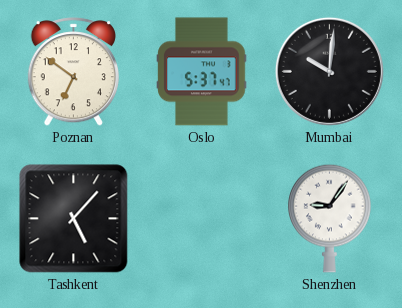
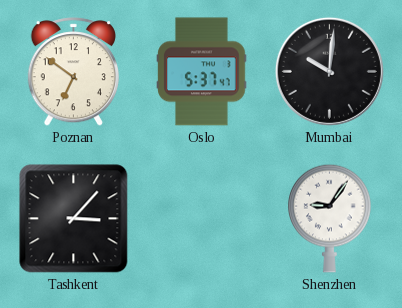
Tashkent: 5:07 -> 3:07
